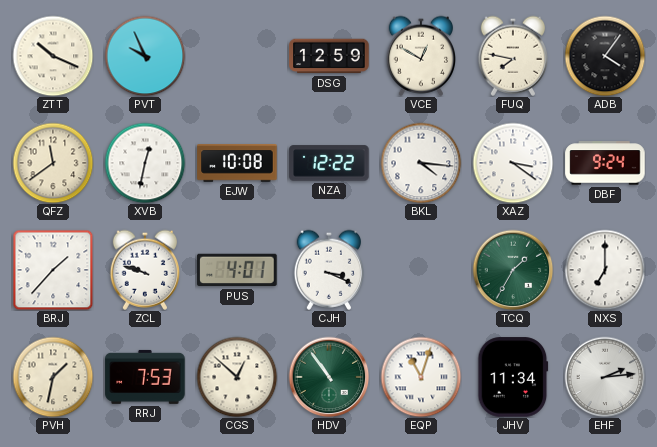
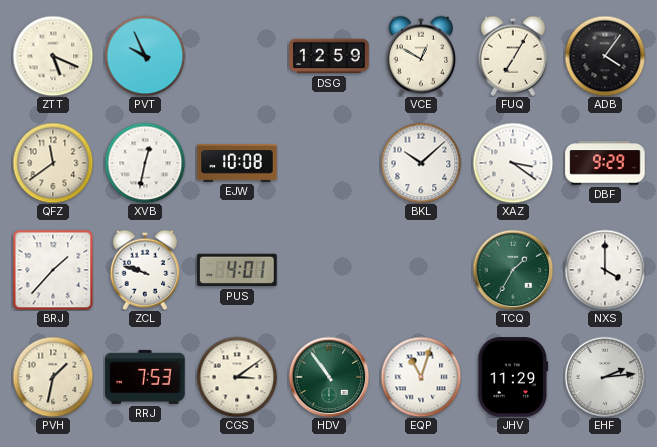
ZTT: 10:19 -> 5:19
FUQ: 7:47 -> 7:05
NZA: 12:22 -> none
BKL: 4:16 -> 10:08
DBF: 9:24 -> 9:29
CJH: 3:19 -> none
NXS: 7:00 -> 4:00
CGS: 12:52 -> 3:09
JHV: 11:34 -> 11:29
